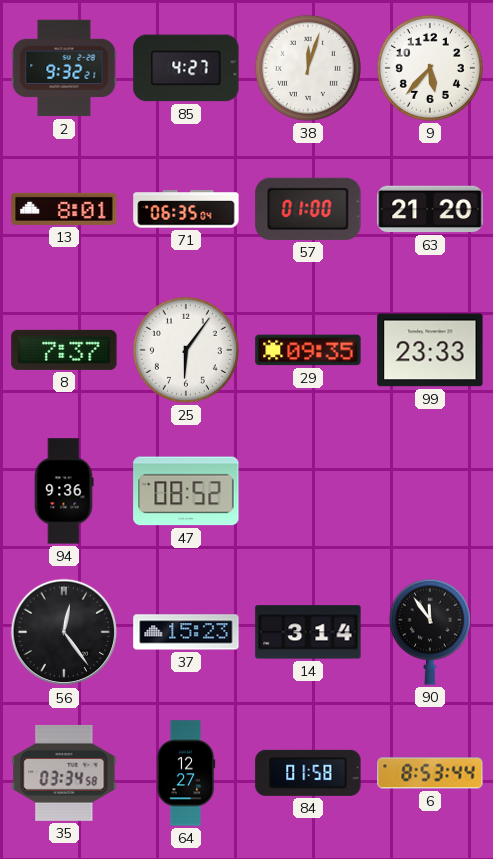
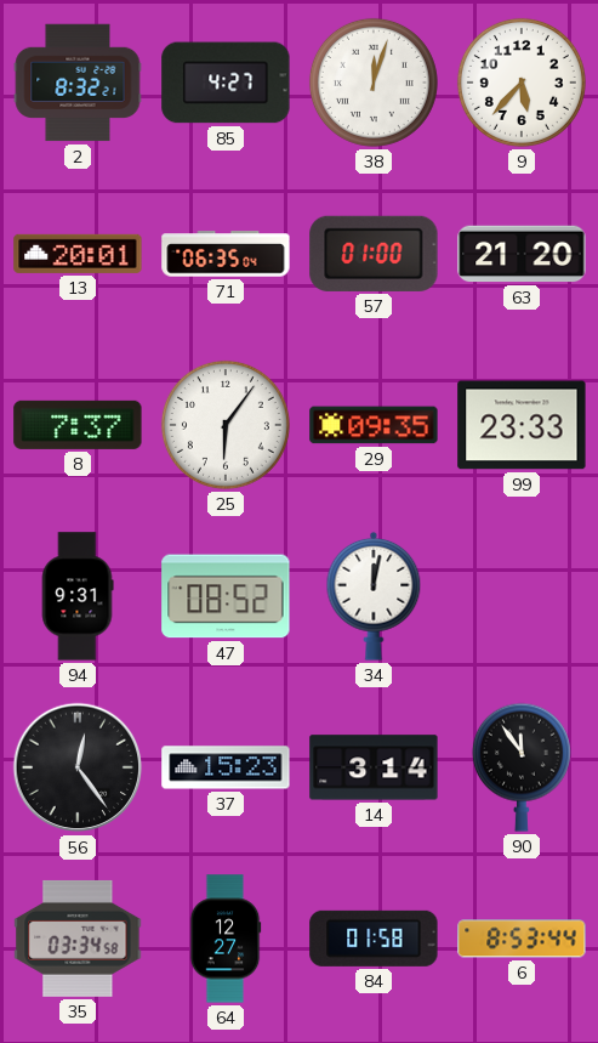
2: 9:32 -> 8:32
13: 8:01 -> 20:01
94: 9:36 -> 9:31
34: none -> 12:02
